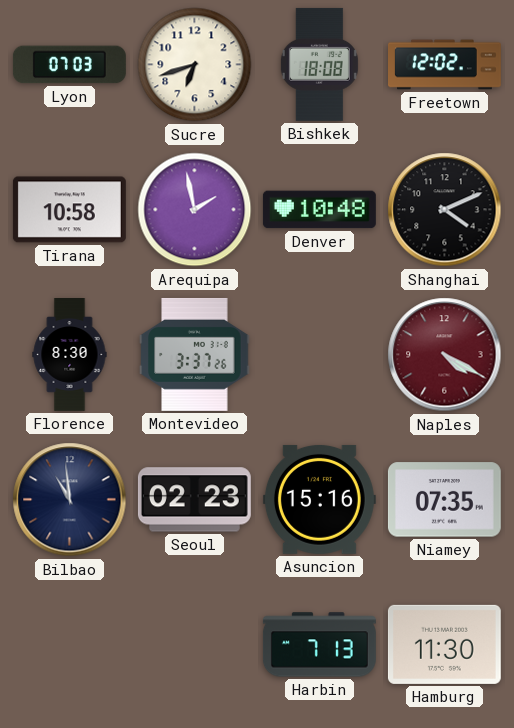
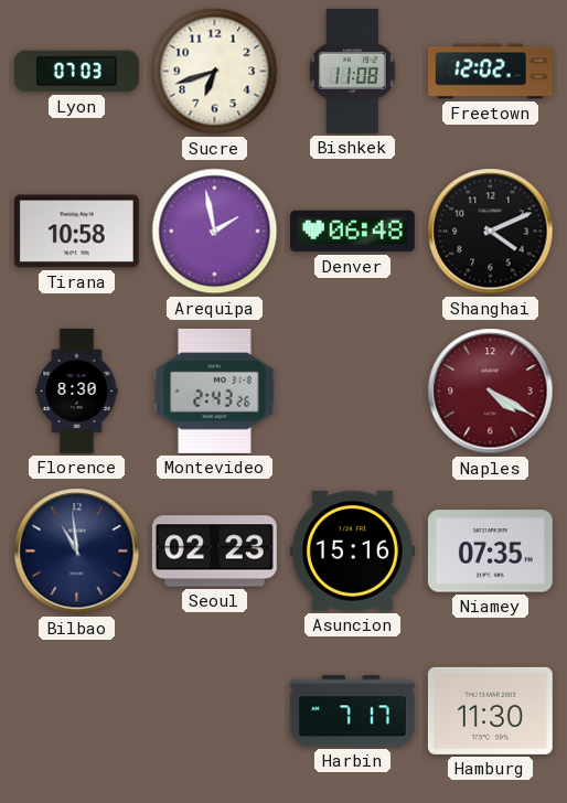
Bishkek: 18:08 -> 11:08
Denver: 10:48 -> 06:48
Montevideo: 3:37 -> 2:43
Harbin: 7:13 -> 7:17
